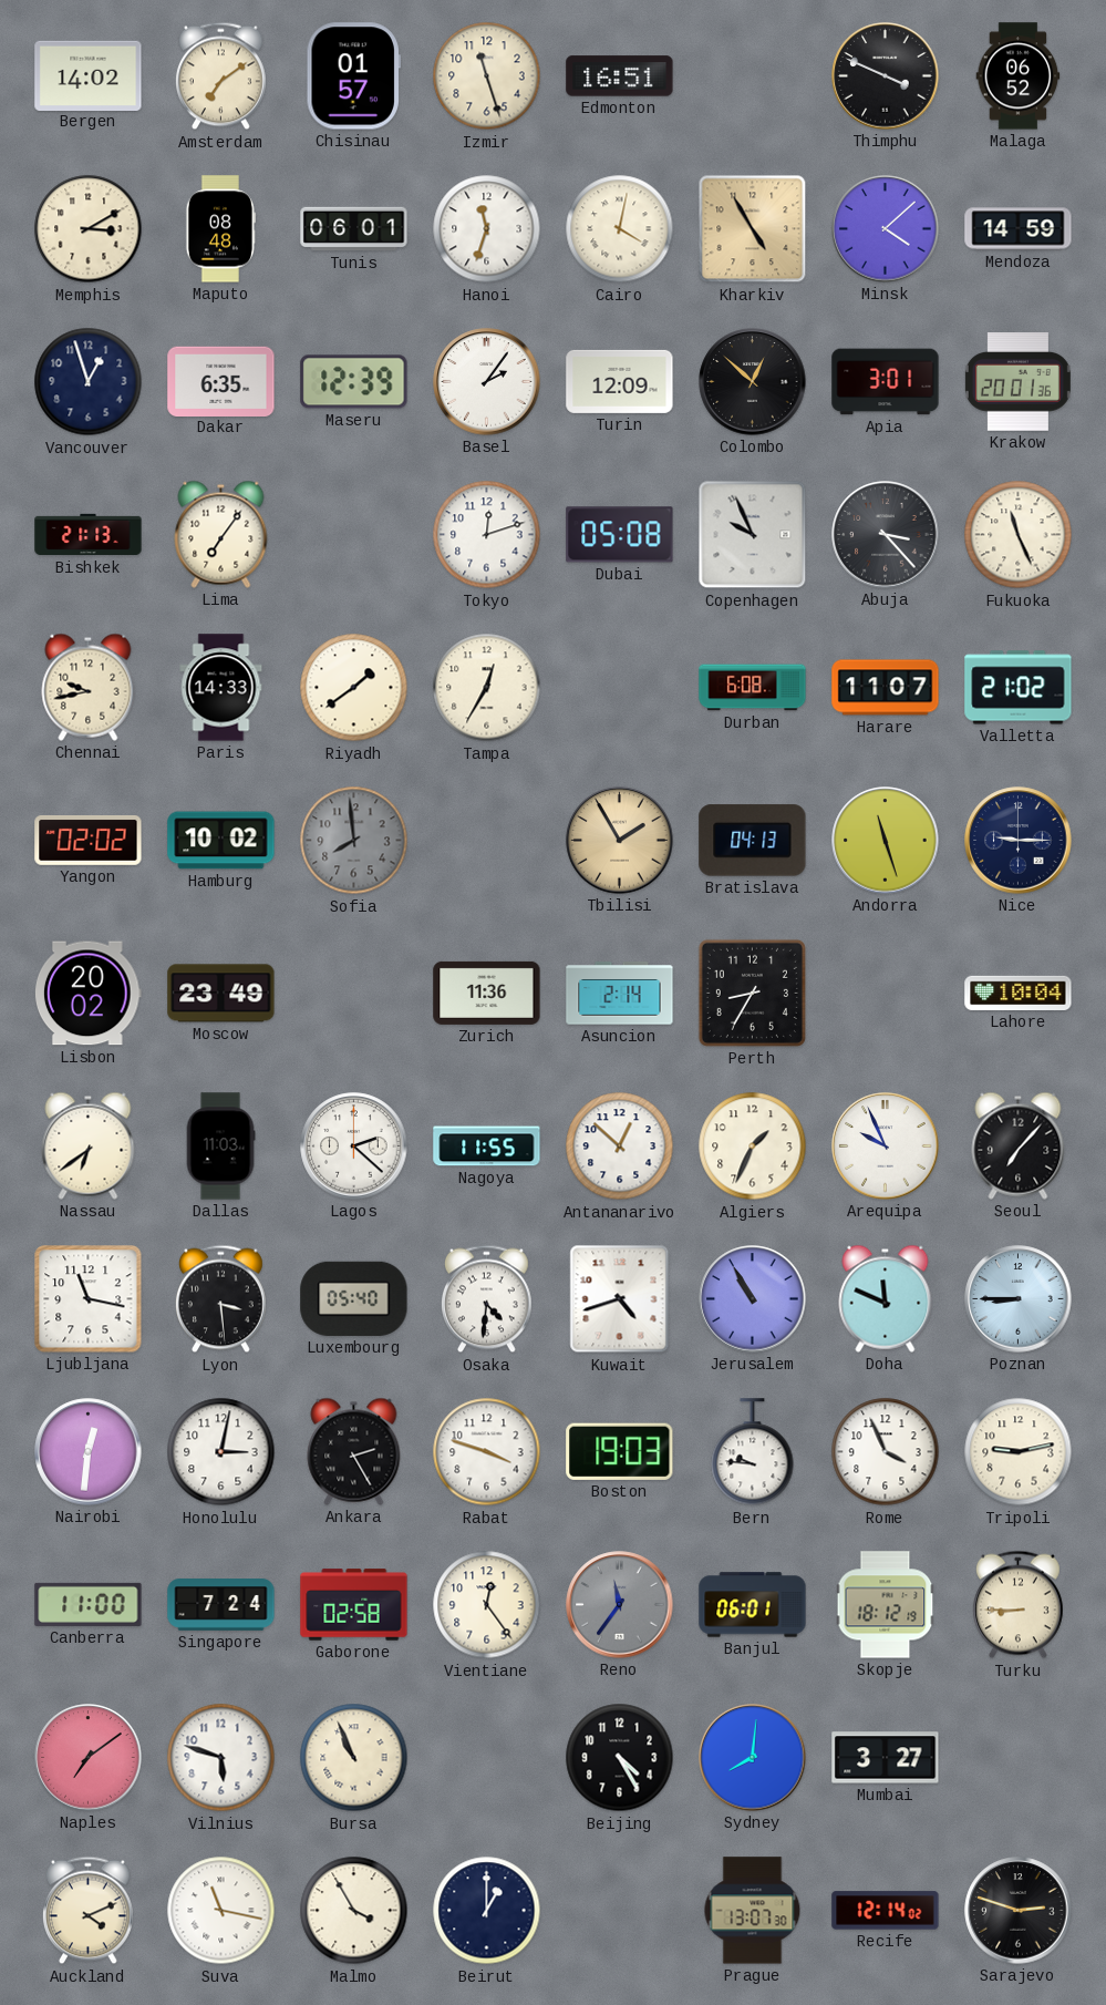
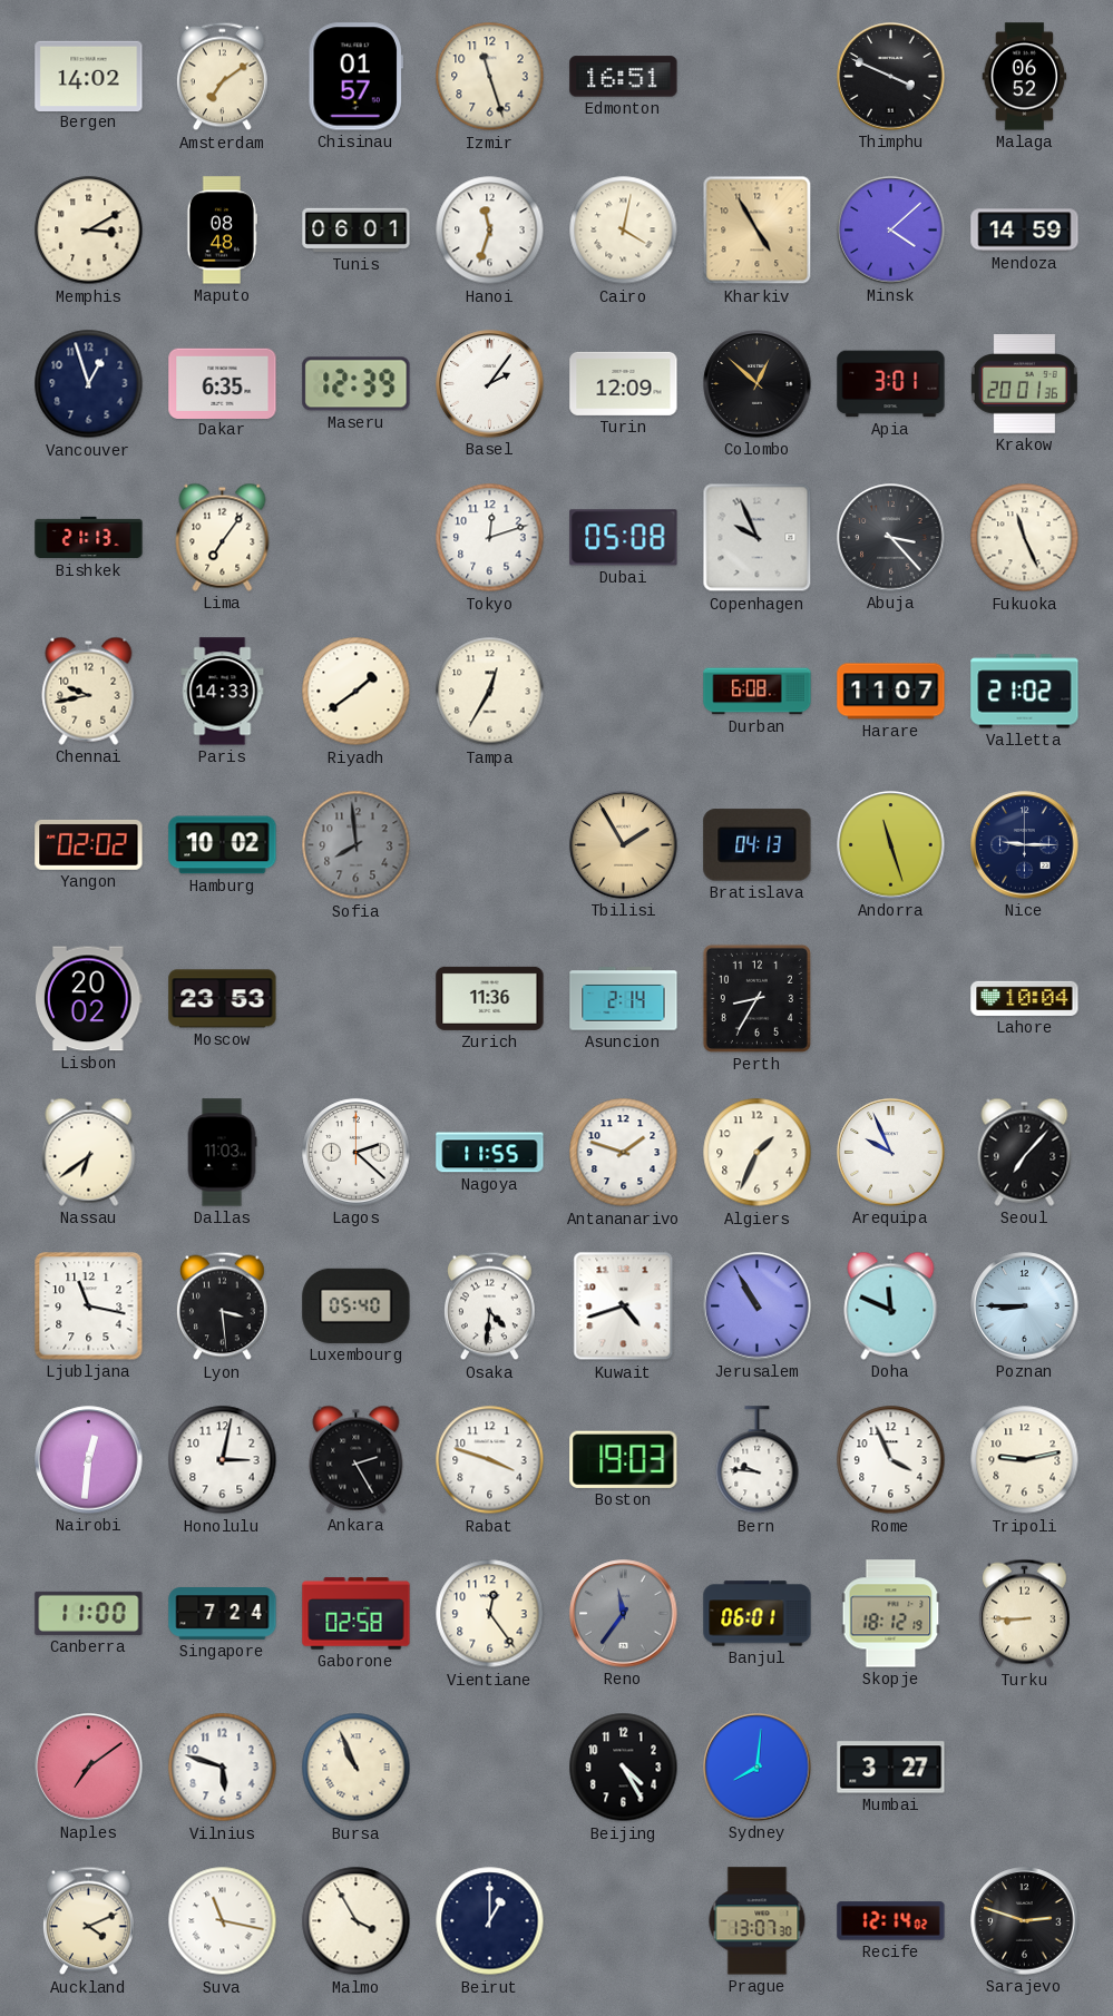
Moscow: 23:49 -> 23:53
Antananarivo: 12:52 -> 1:48
